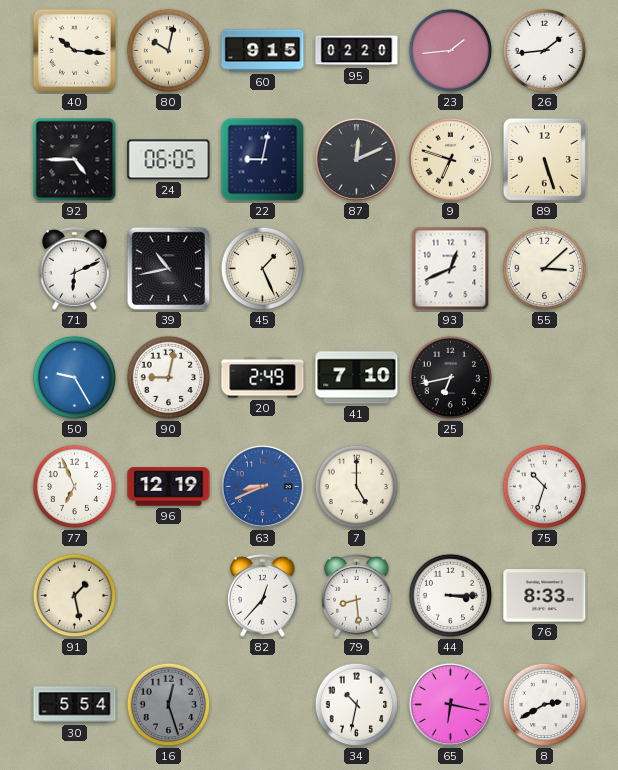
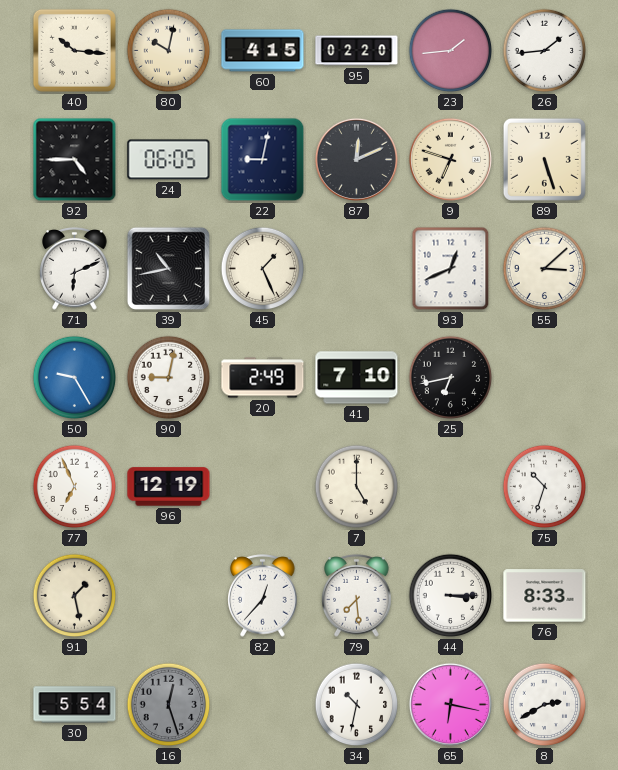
60: 9:15 -> 4:15
63: 8:41 -> none
79: 8:29 -> 7:29
